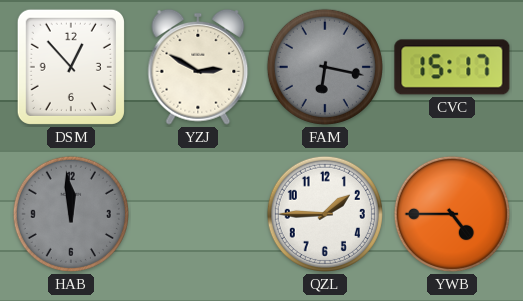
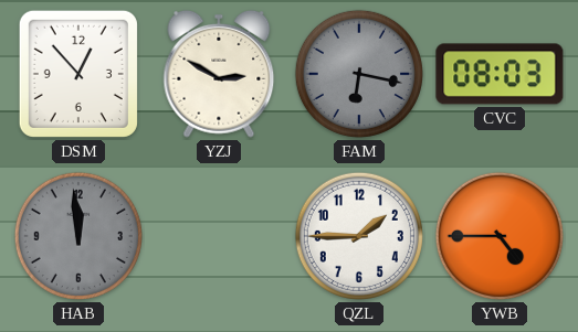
CVC: 15:17 -> 08:03
